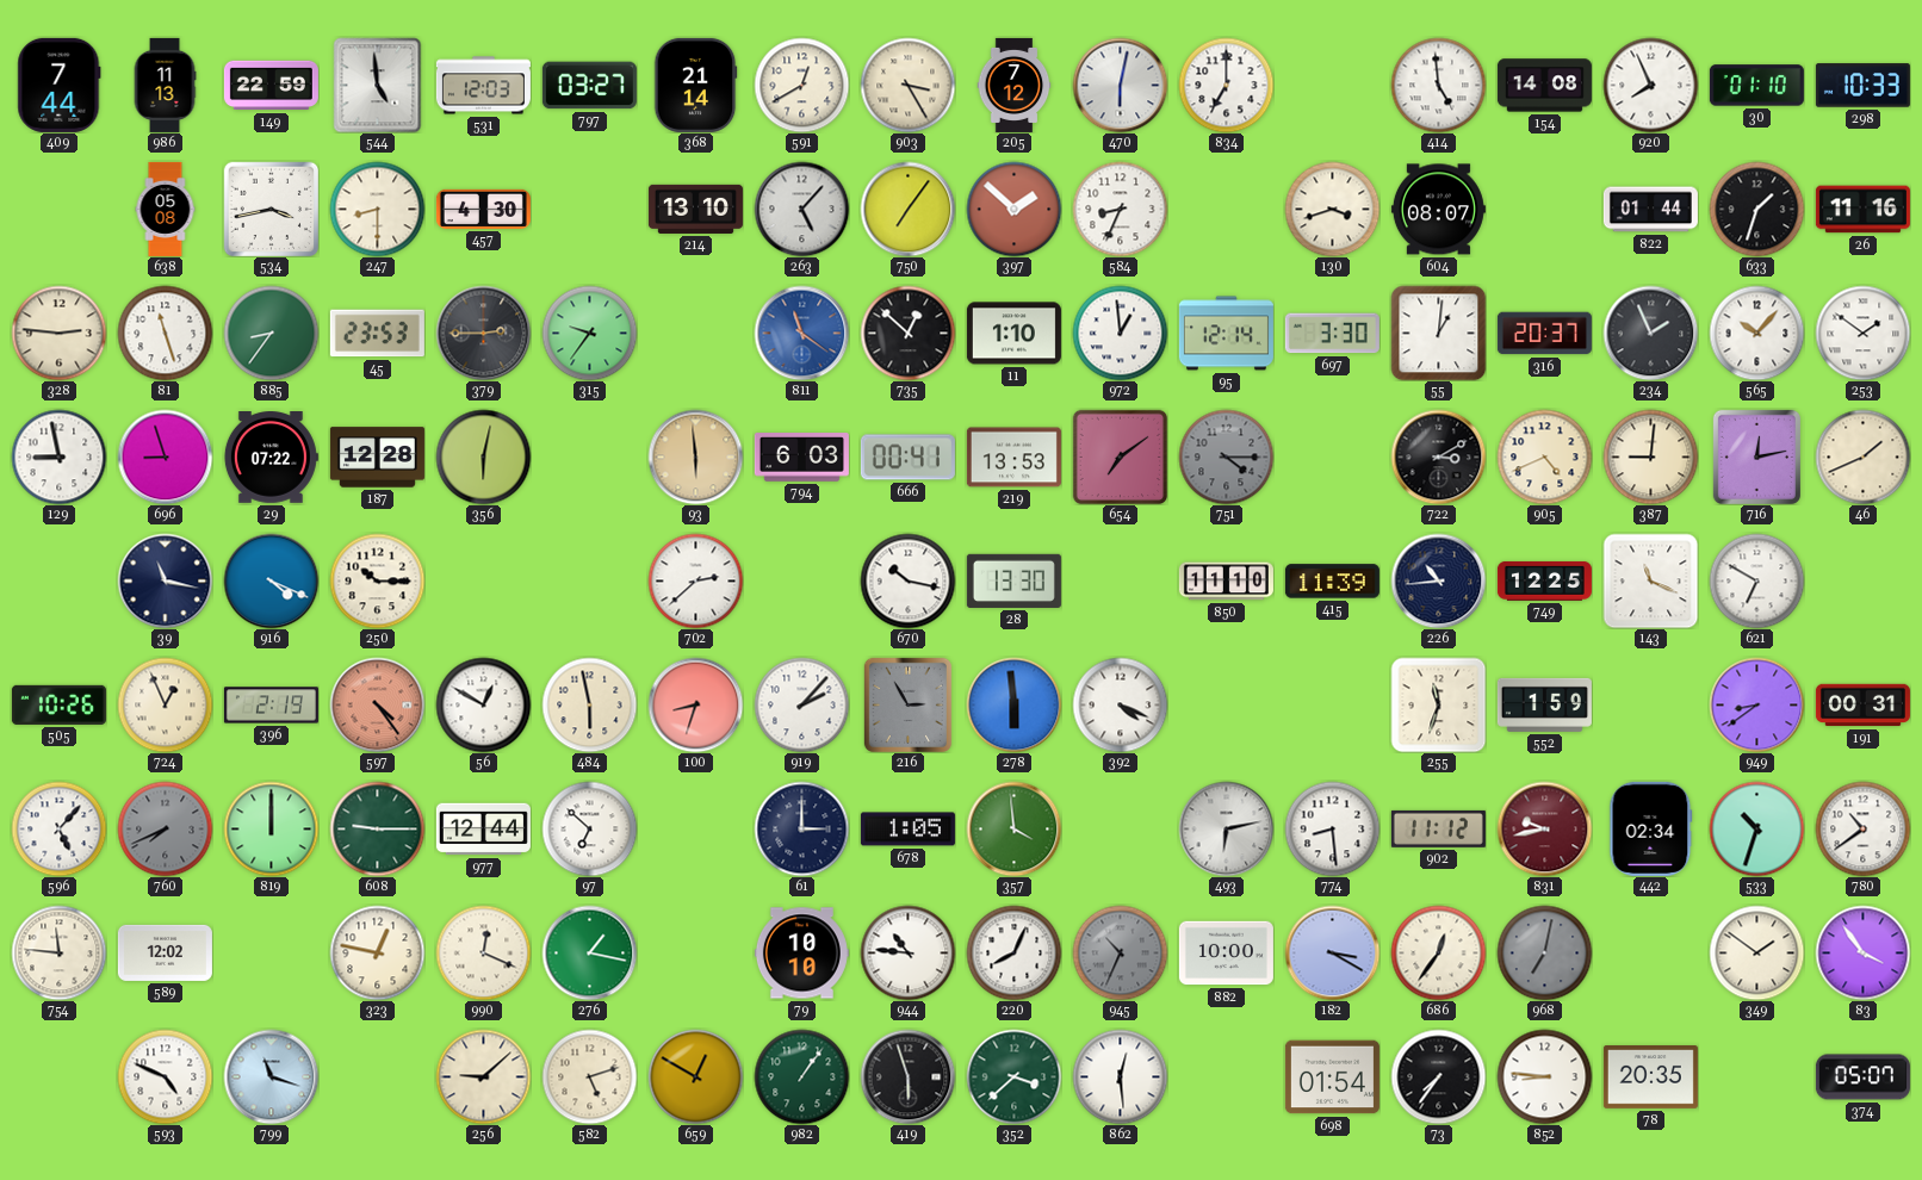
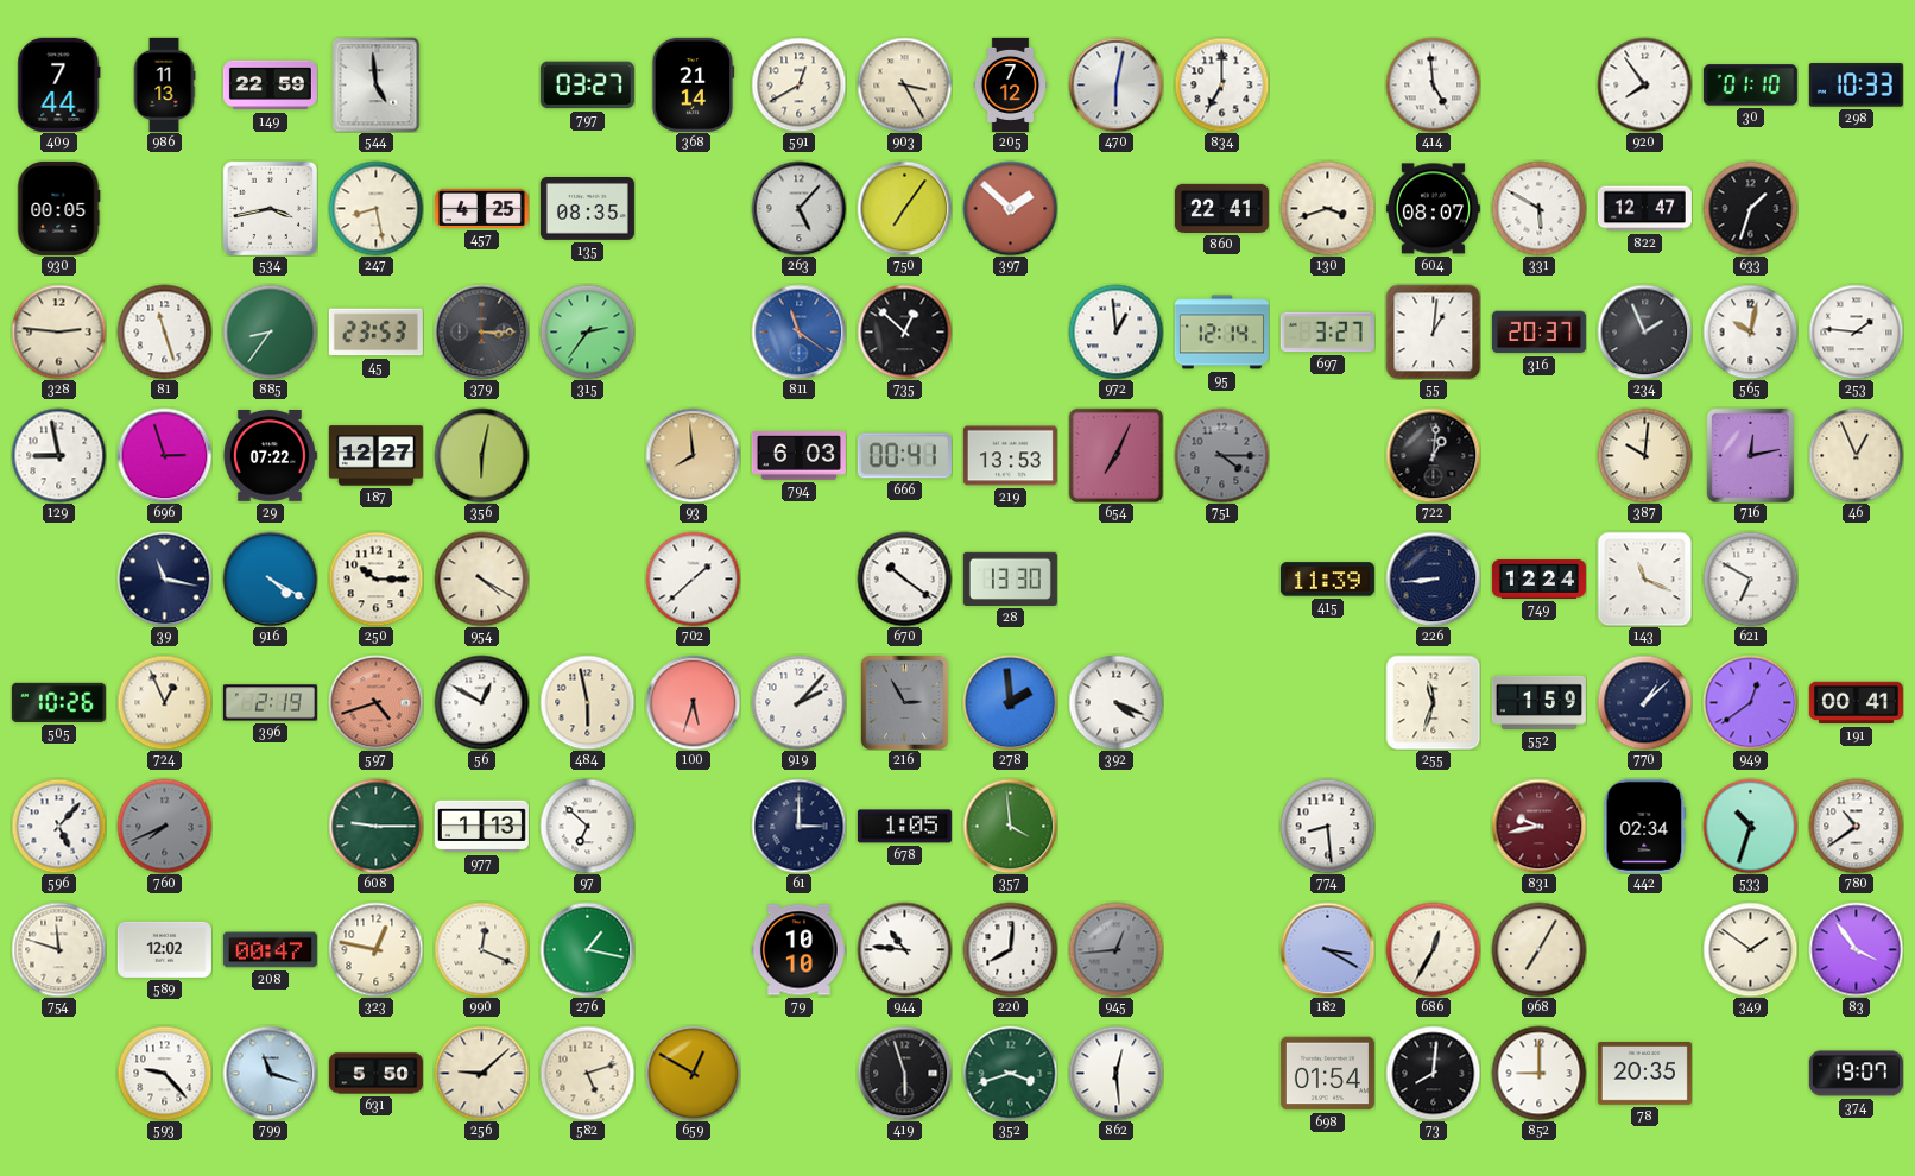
531: 12:03 -> none
154: 14:08 -> none
920: 7:56 -> 7:54
930: none -> 00:05
638: 05:08 -> none
247: 8:30 -> 8:28
457: 4:30 -> 4:25
135: none -> 08:35
214: 13:10 -> none
584: 8:34 -> none
860: none -> 22:41
331: none -> 5:50
822: 01:44 -> 12:47
26: 11:16 -> none
379: 2:45 -> 3:15
315: 9:36 -> 2:36
11: 1:10 -> none
697: 3:30 -> 3:27
565: 10:07 -> 10:02
253: 1:51 -> 1:46
696: 8:57 -> 2:57
187: 12:28 -> 12:27
93: 5:59 -> 7:59
654: 7:09 -> 7:04
722: 3:10 -> 1:01
905: 4:41 -> none
387: 9:01 -> 10:01
46: 1:41 -> 12:56
916: 4:19 -> 4:20
954: none -> 4:20
702: 2:38 -> 1:38
670: 10:17 -> 10:21
850: 11:10 -> none
226: 10:44 -> 8:44
749: 12:25 -> 12:24
597: 4:24 -> 4:42
100: 8:33 -> 5:33
278: 5:59 -> 1:59
770: none -> 1:08
949: 8:39 -> 12:39
191: 00:31 -> 00:41
819: 12:00 -> none
977: 12:44 -> 1:13
493: 6:13 -> none
902: 11:12 -> none
754: 11:46 -> 11:48
208: none -> 00:47
220: 8:04 -> 8:01
945: 10:34 -> 12:44
882: 10:00 -> none
686: 12:36 -> 12:35
968: 7:02 -> 7:05
968 dial: grey -> cream
593: 4:49 -> 9:23
631: none -> 5:50
982: 1:06 -> none
352: 3:38 -> 3:42
73: 7:36 -> 8:01
852: 8:46 -> 9:00
374: 05:07 -> 19:07
